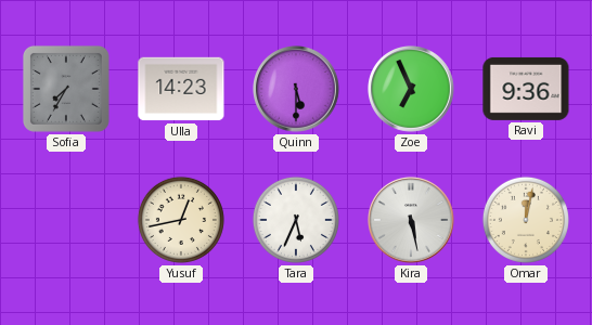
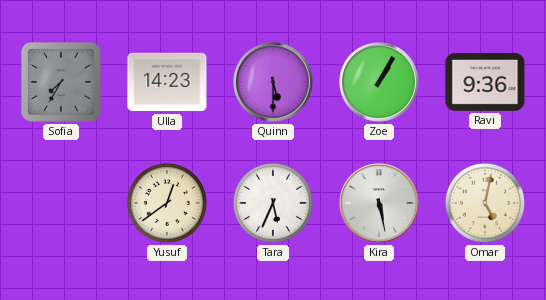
Zoe: 6:56 -> 1:05
Yusuf: 12:43 -> 12:39
Omar: 12:02 -> 5:02
